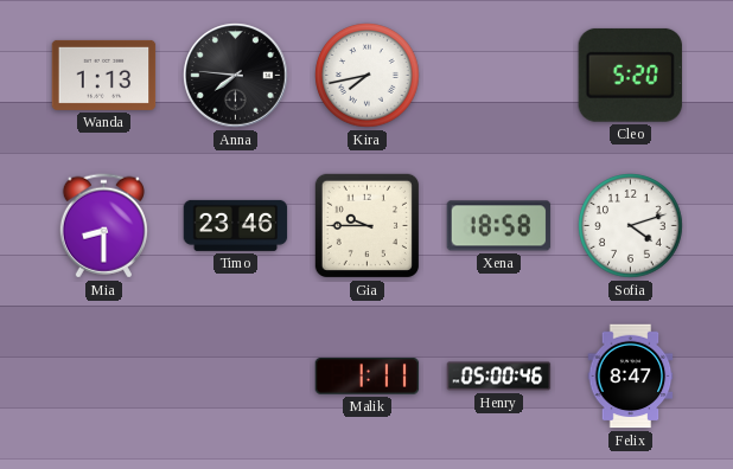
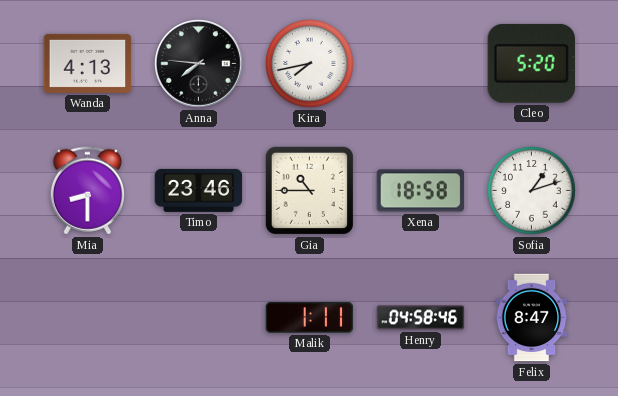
Wanda: 1:13 -> 4:13
Gia: 9:45 -> 10:45
Sofia: 4:12 -> 1:12
Henry: 05:00 -> 04:58
